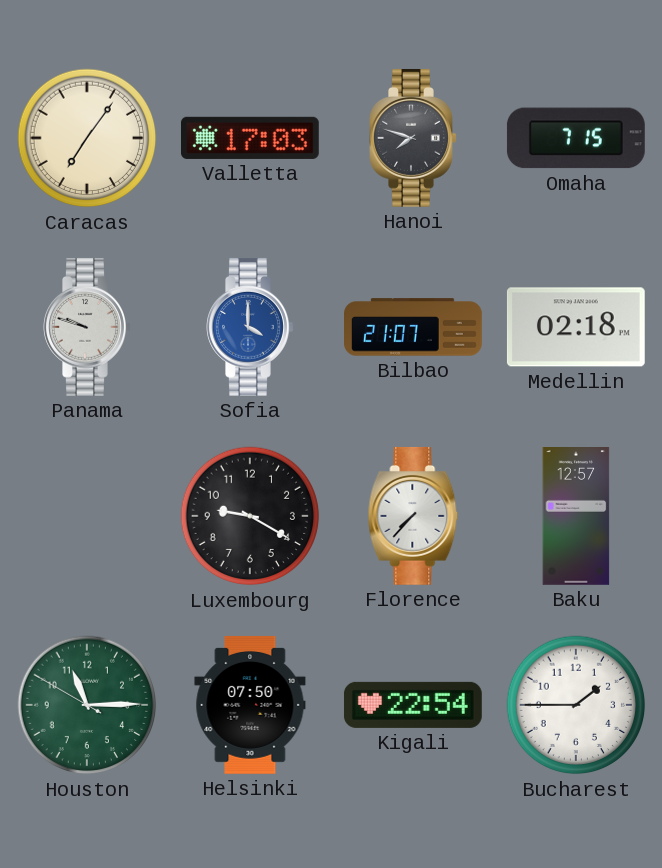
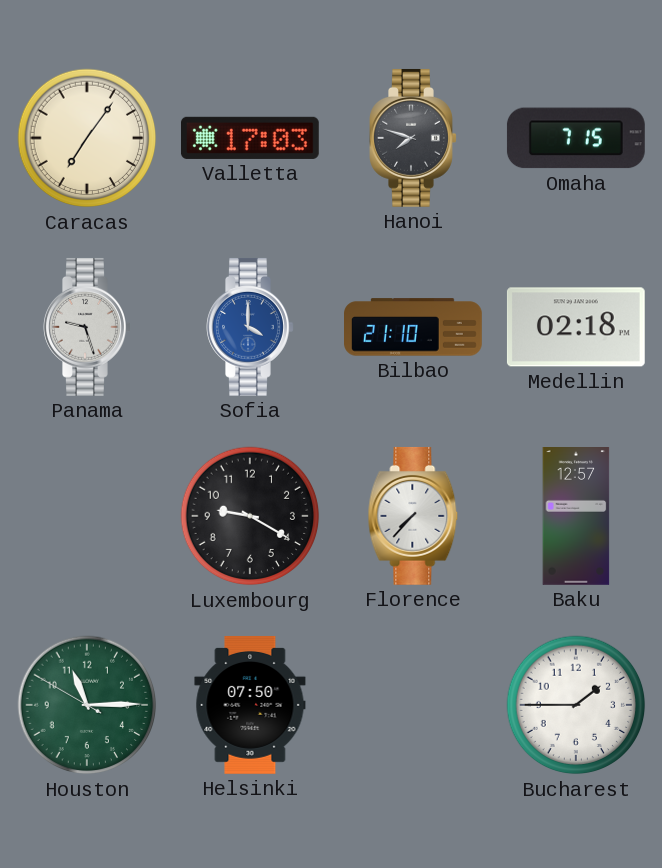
Panama: 9:48 -> 9:27
Bilbao: 21:07 -> 21:10
Kigali: 22:54 -> none
